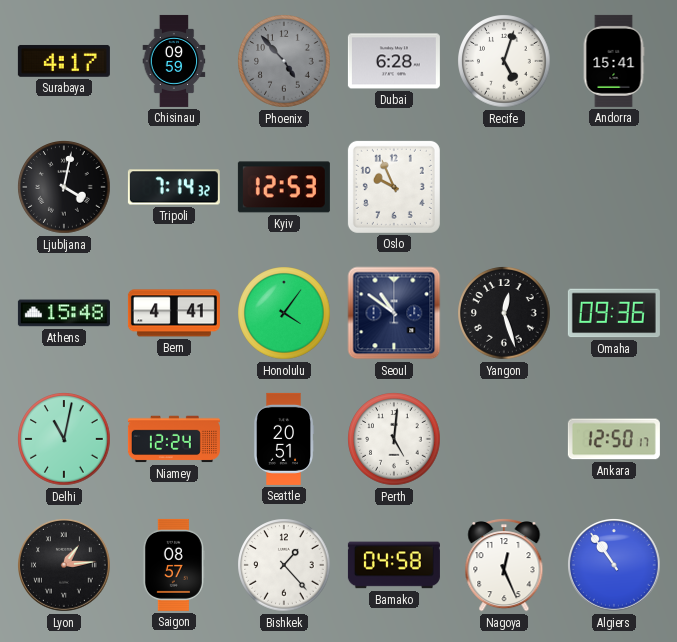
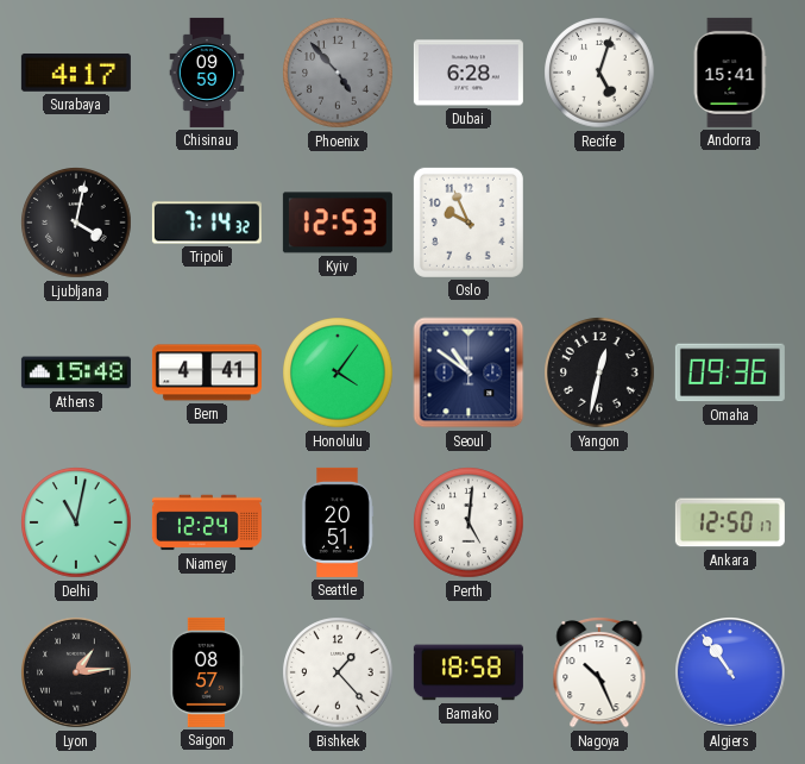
Yangon: 12:27 -> 12:32
Bamako: 04:58 -> 18:58
Nagoya: 12:26 -> 10:26
